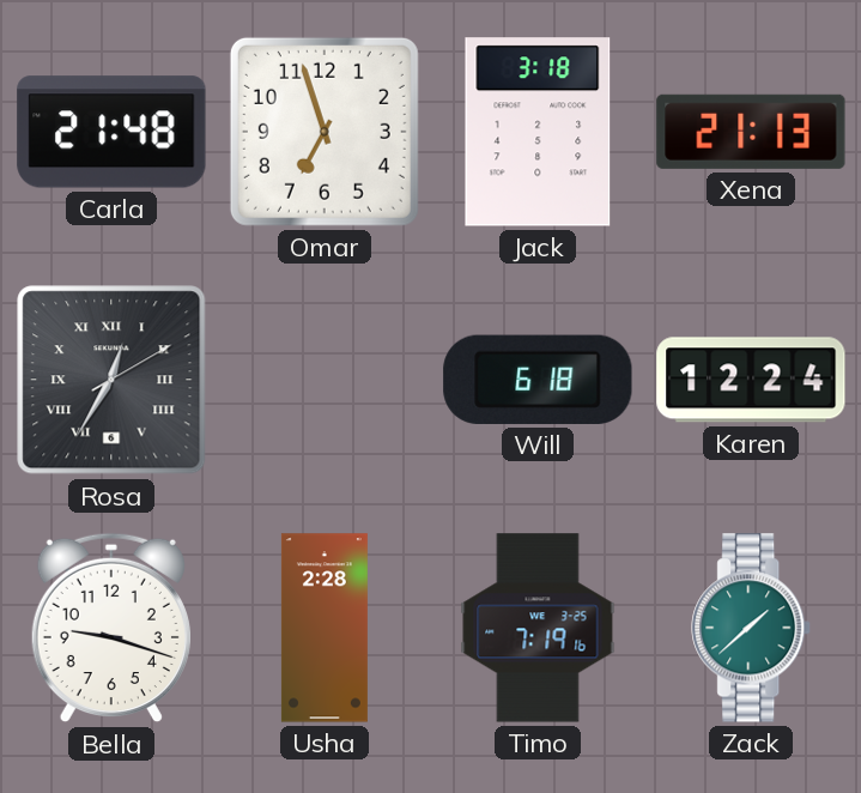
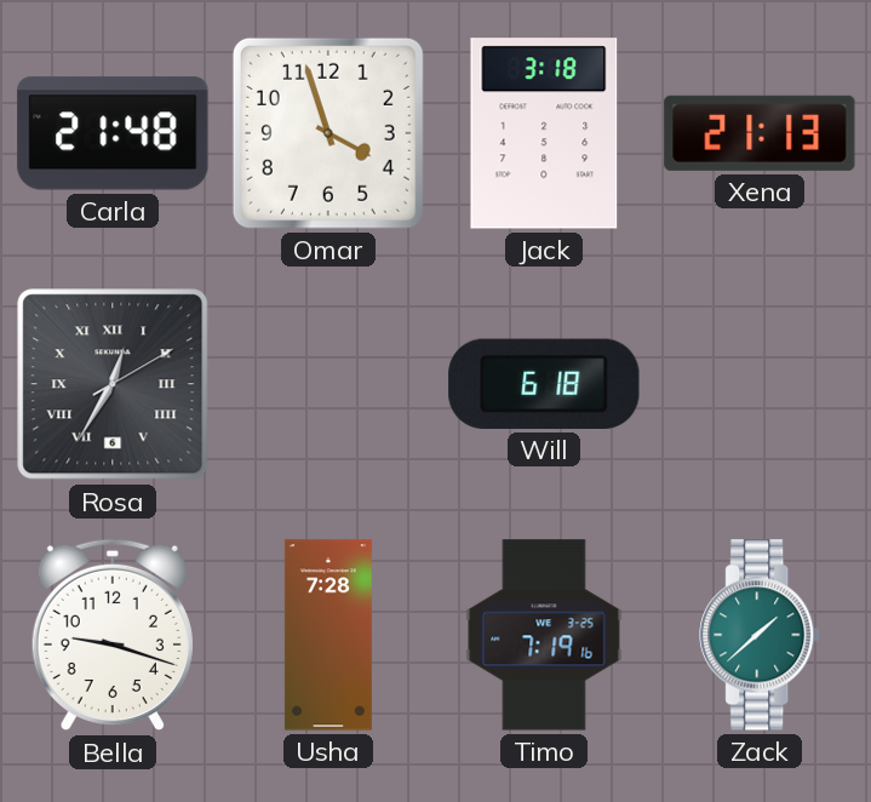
Omar: 6:57 -> 3:57
Karen: 12:24 -> none
Usha: 2:28 -> 7:28
